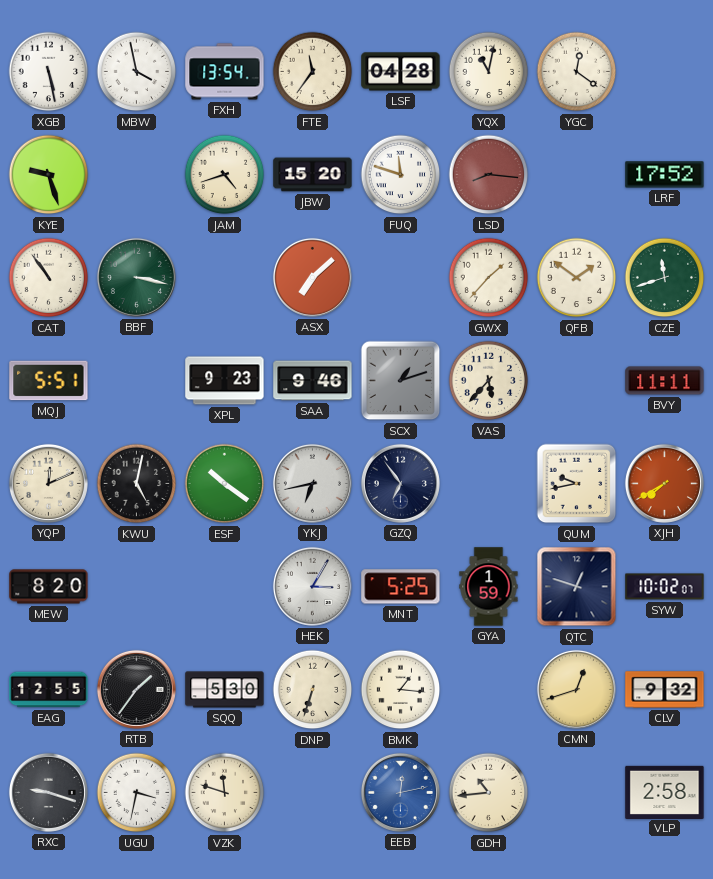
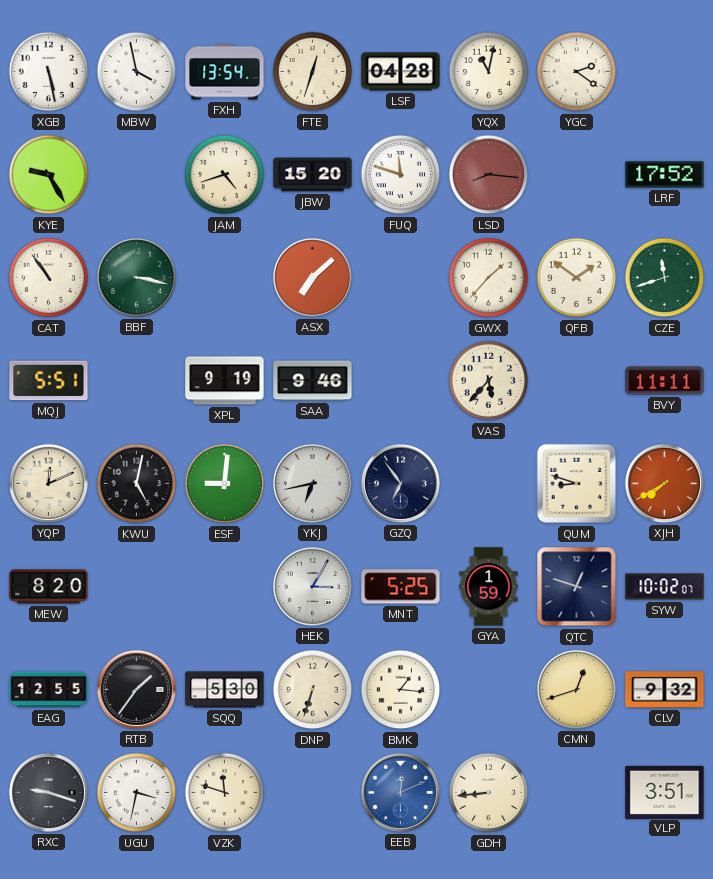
FTE: 11:36 -> 12:33
YGC: 12:21 -> 2:21
KYE: 9:27 -> 9:25
XPL: 9:23 -> 9:19
SCX: 1:12 -> none
ESF: 10:21 -> 9:01
QUM: 9:43 -> 8:48
EEB: 12:13 -> 12:11
GDH: 10:44 -> 8:44
VLP: 2:58 -> 3:51
